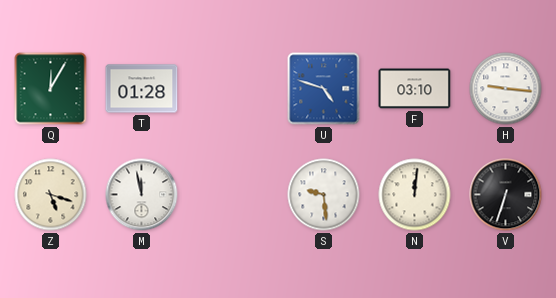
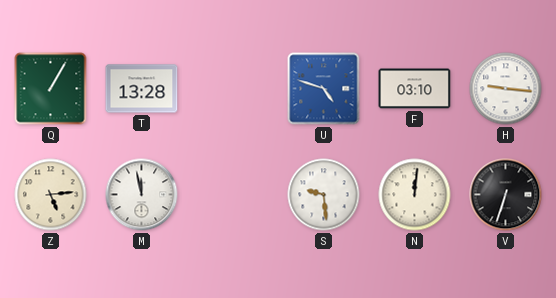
Q: 12:05 -> 1:05
T: 01:28 -> 13:28
Z: 5:18 -> 5:14
